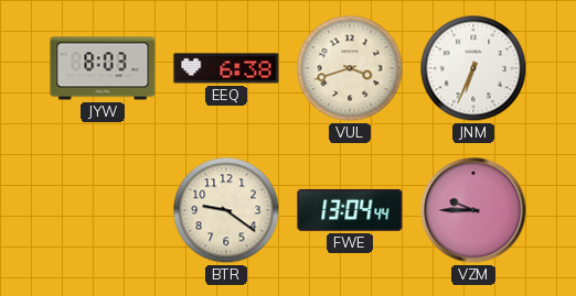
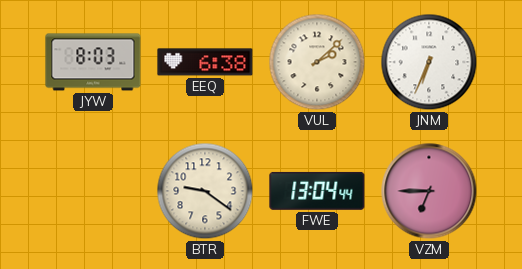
VUL: 3:42 -> 2:08
VZM: 9:45 -> 6:45
